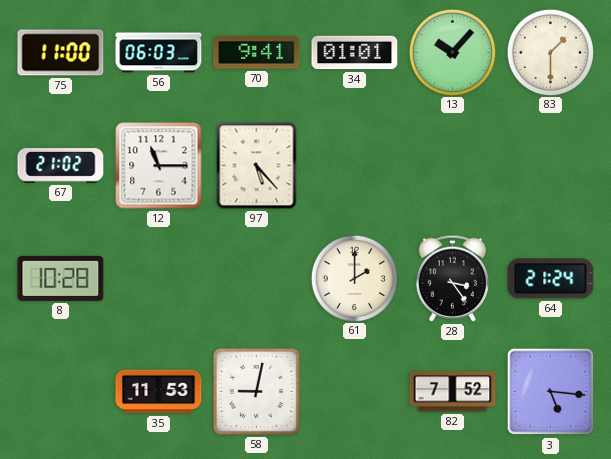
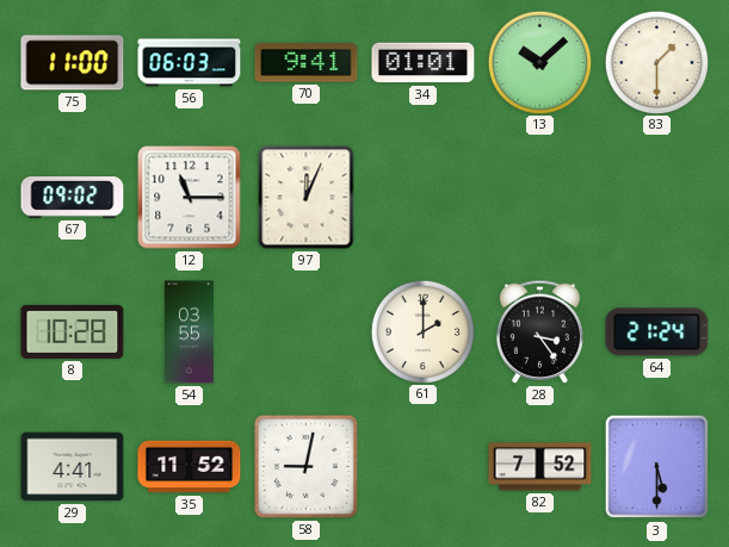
13: 10:07 -> 10:08
67: 21:02 -> 09:02
97: 5:23 -> 12:04
54: none -> 03:55
29: none -> 4:41
35: 11:53 -> 11:52
3: 5:16 -> 5:30
